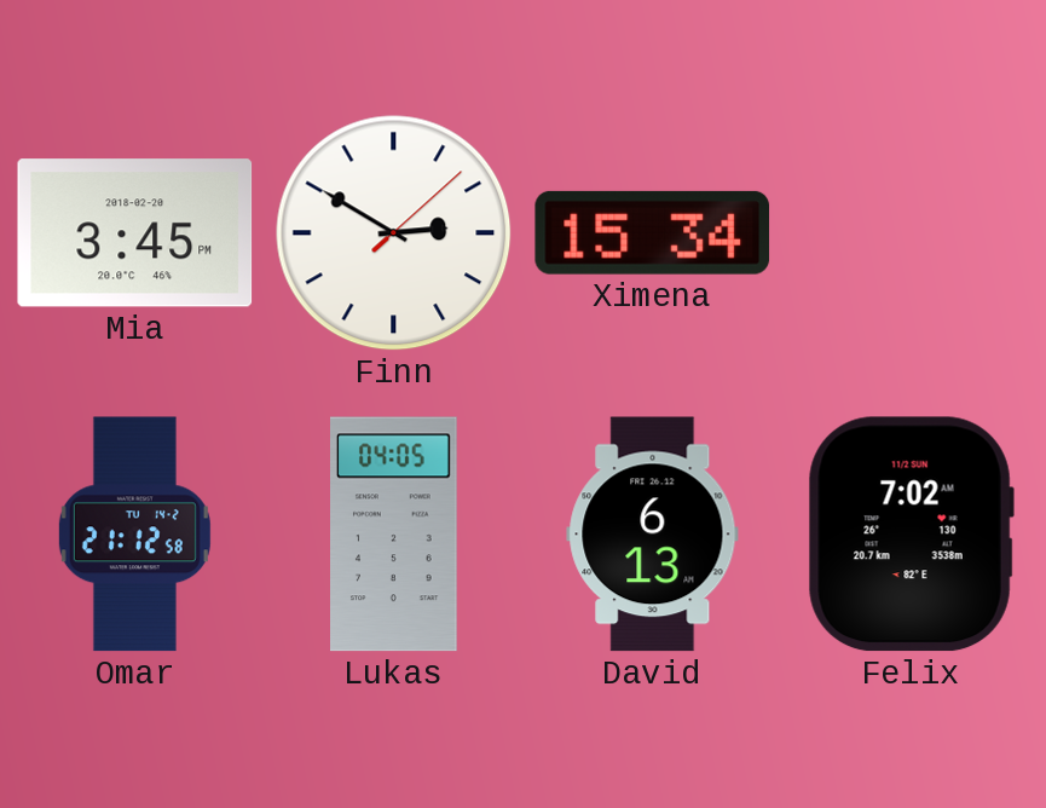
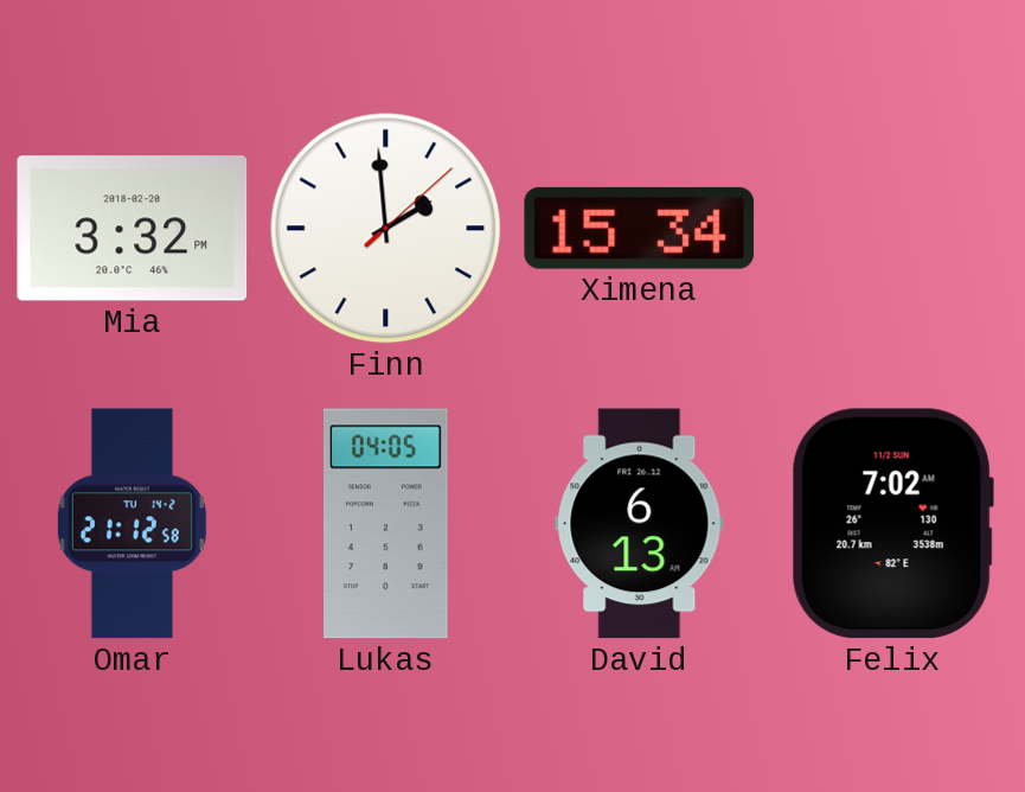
Mia: 3:45 -> 3:32
Finn: 2:50 -> 1:59
